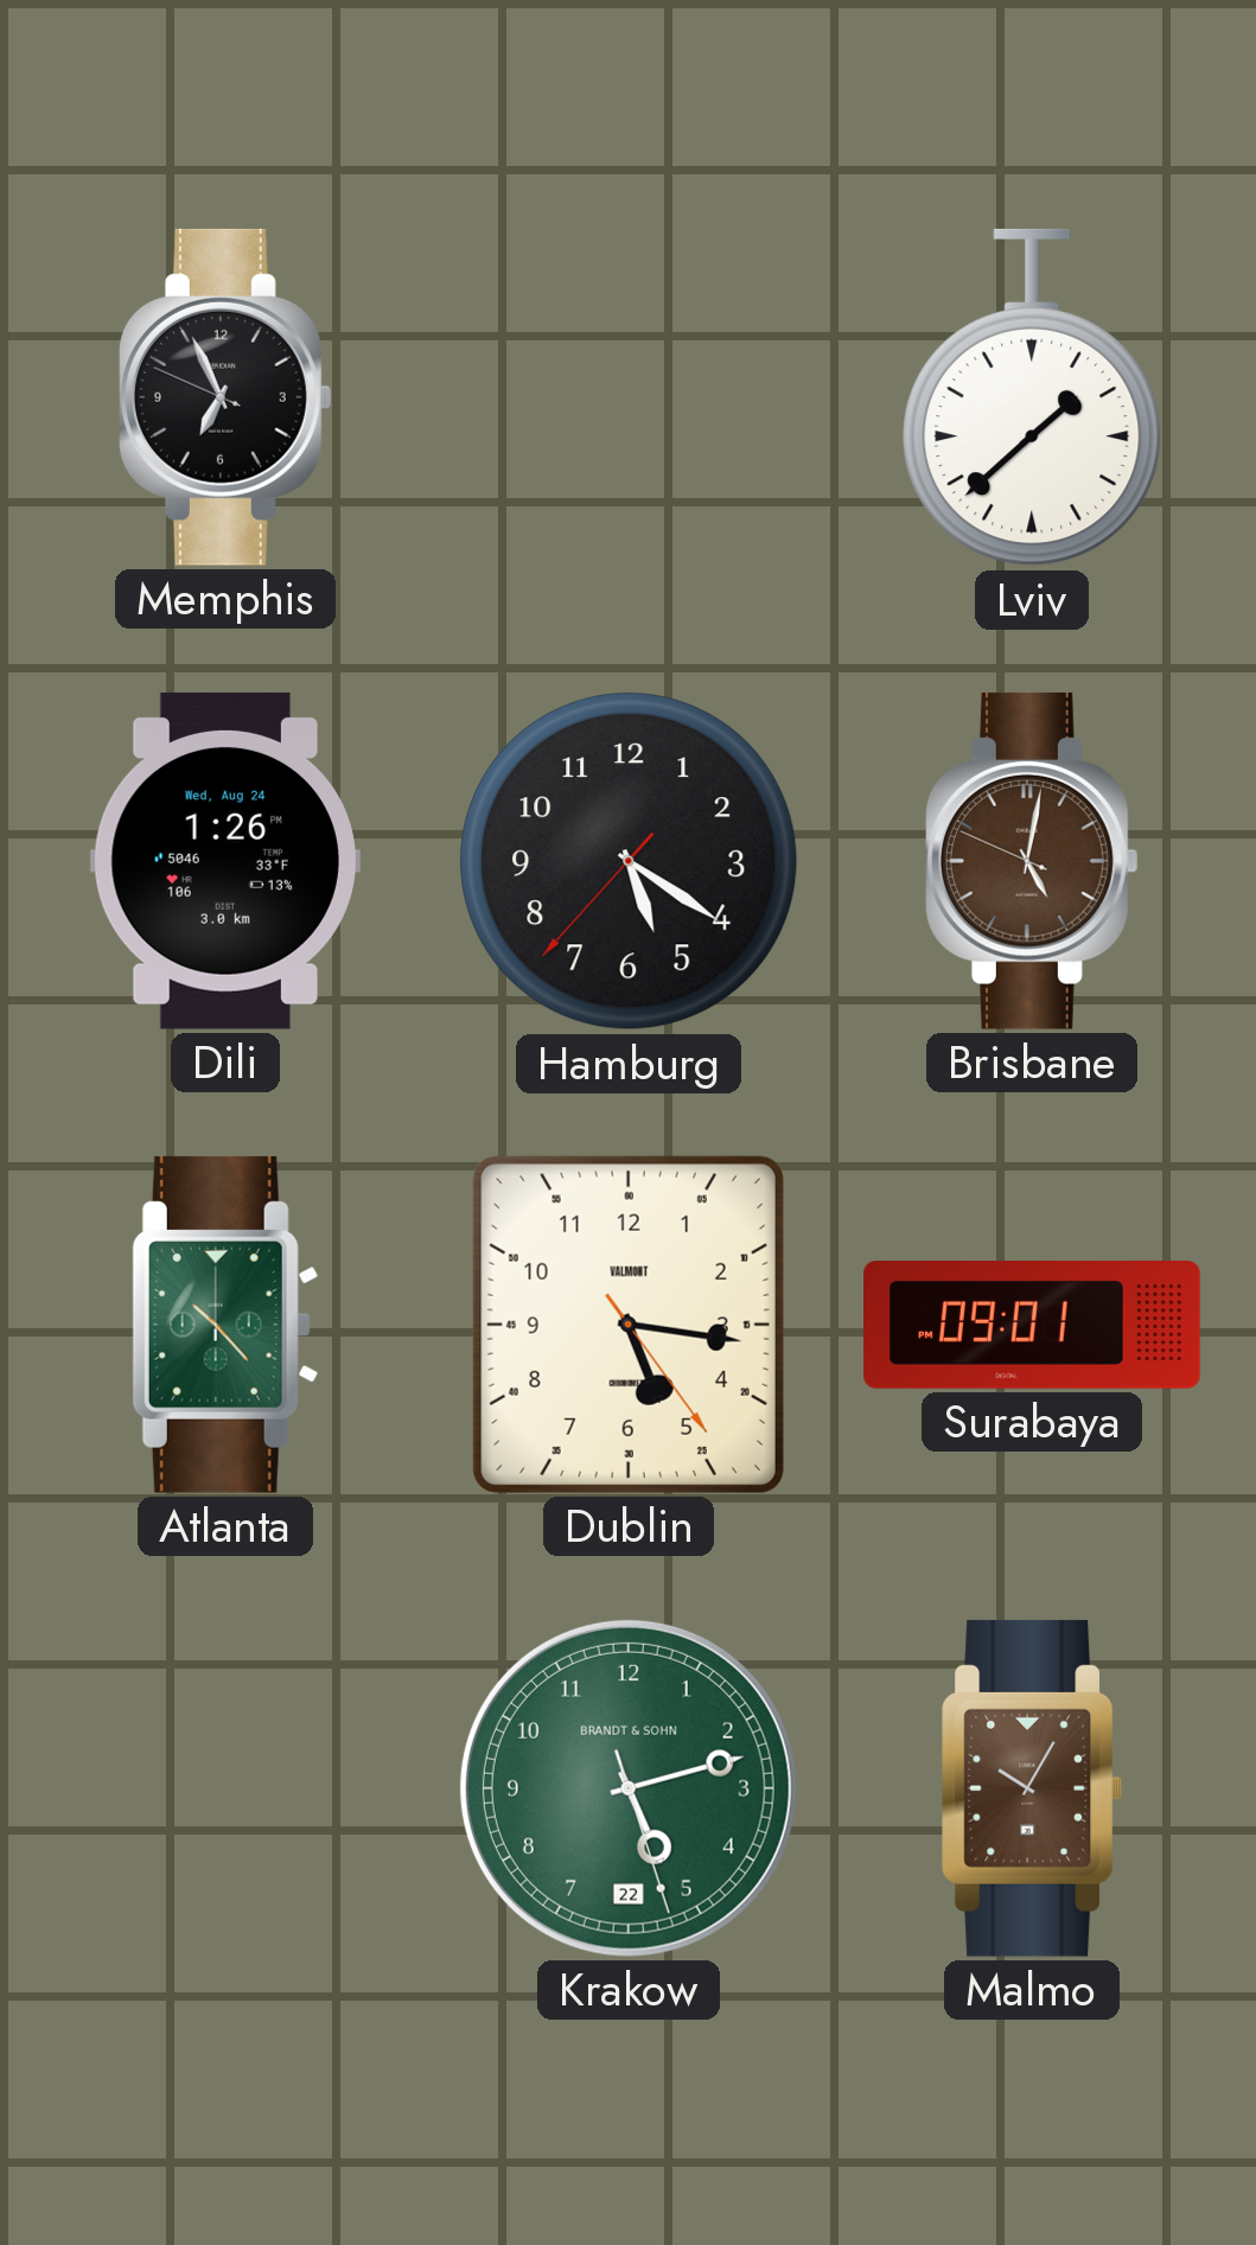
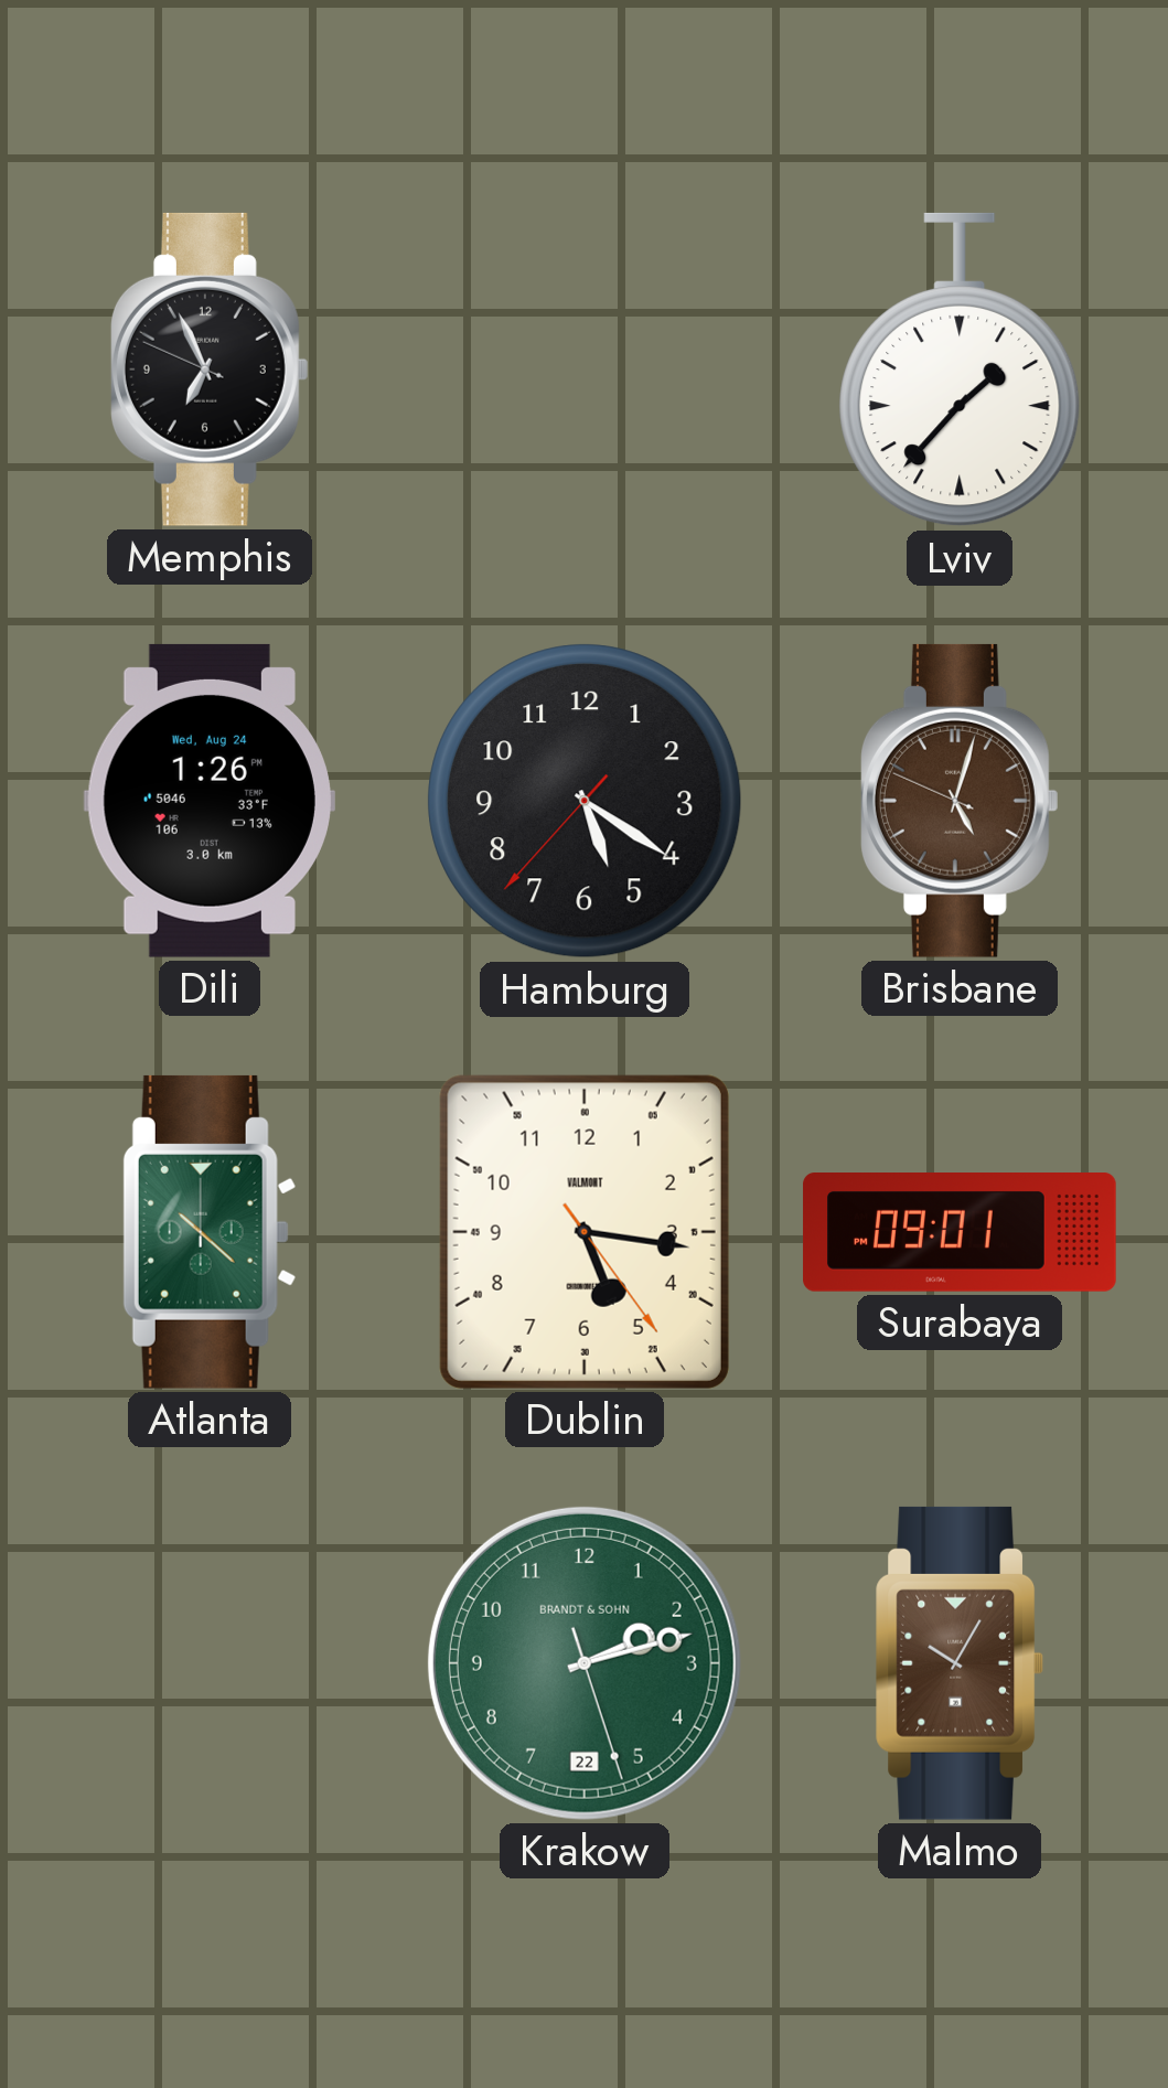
Lviv: 1:38 -> 1:37
Brisbane: 5:01 -> 5:02
Atlanta: 10:23 -> 10:22
Krakow: 5:12 -> 2:12
